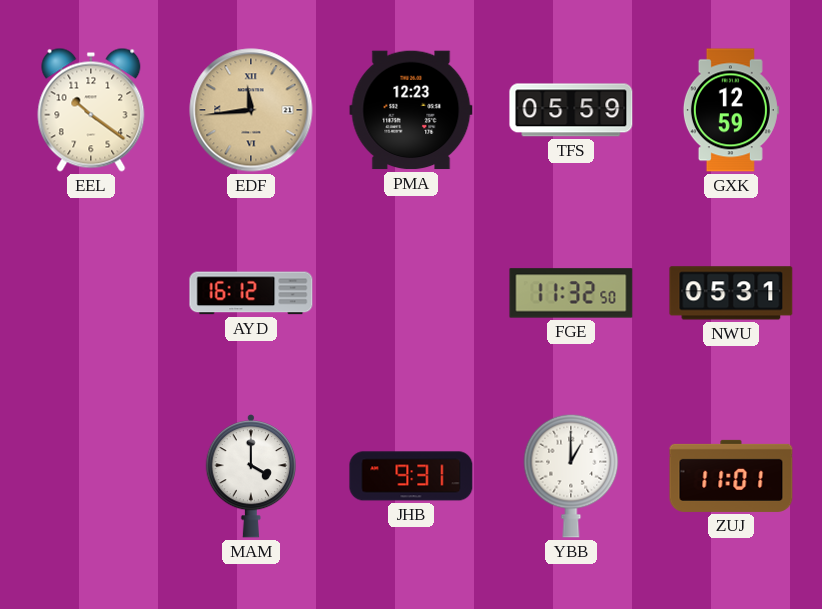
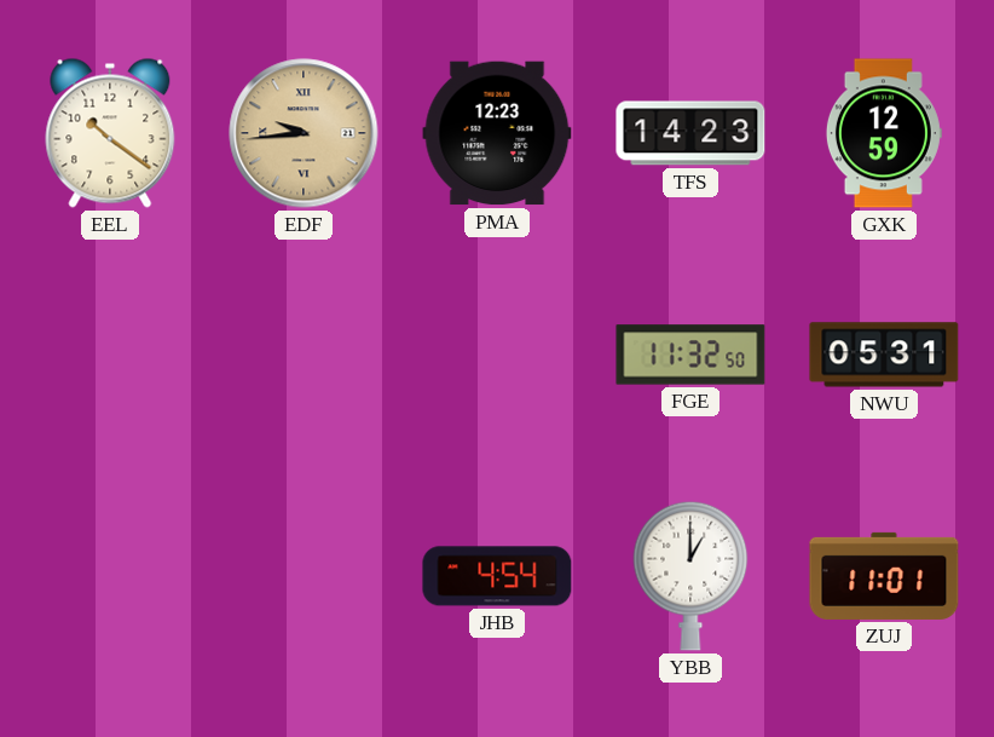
EDF: 11:44 -> 9:44
TFS: 05:59 -> 14:23
AYD: 16:12 -> none
MAM: 4:00 -> none
JHB: 9:31 -> 4:54
